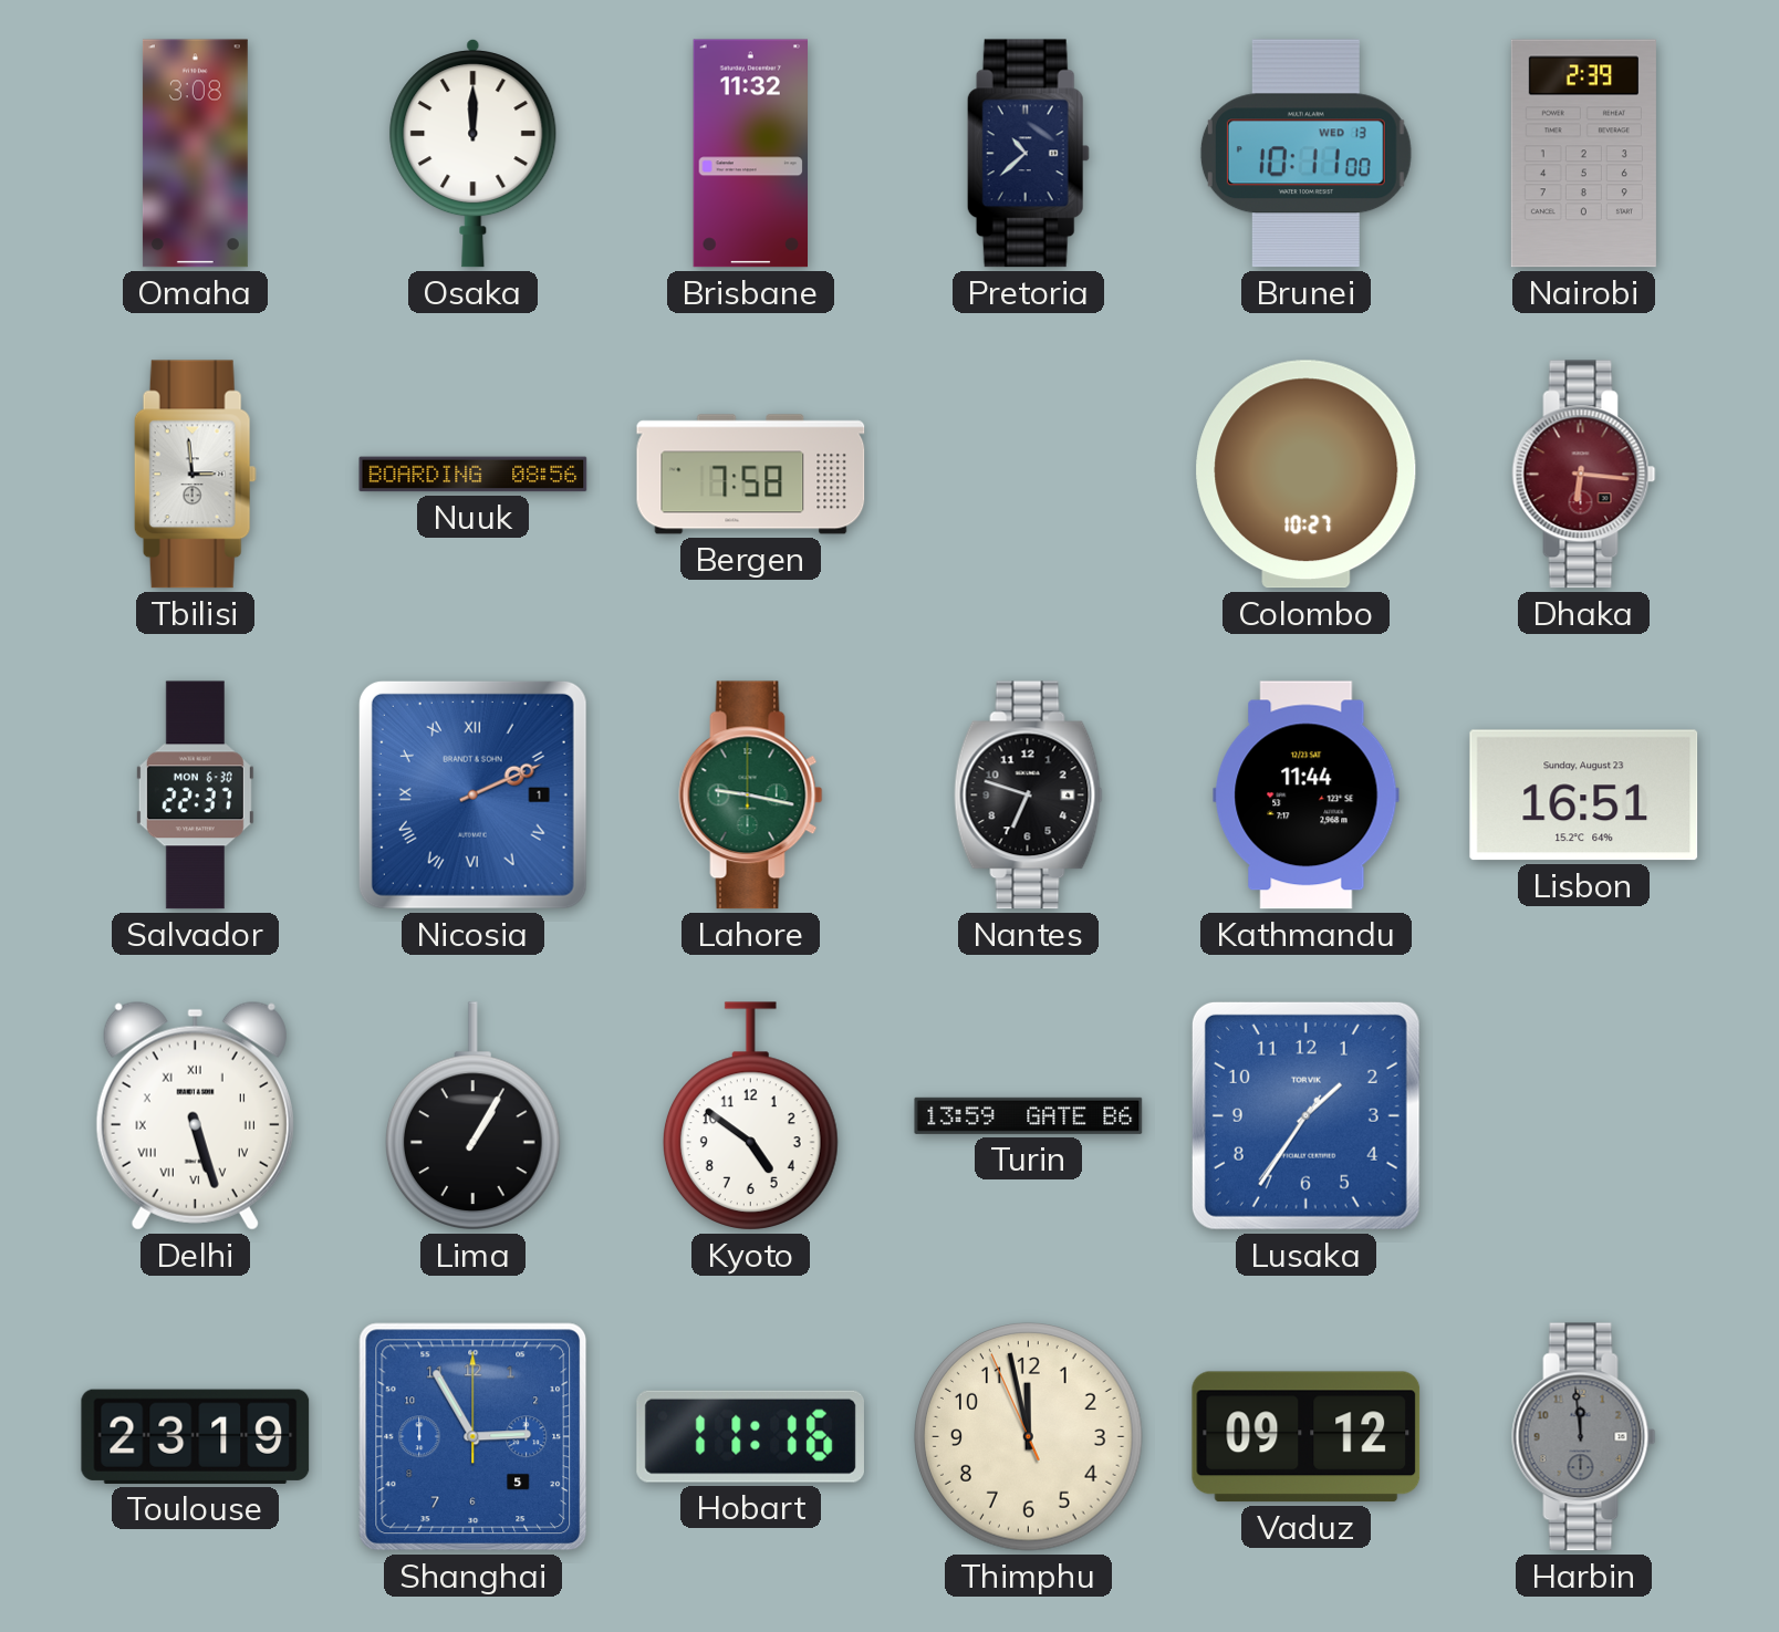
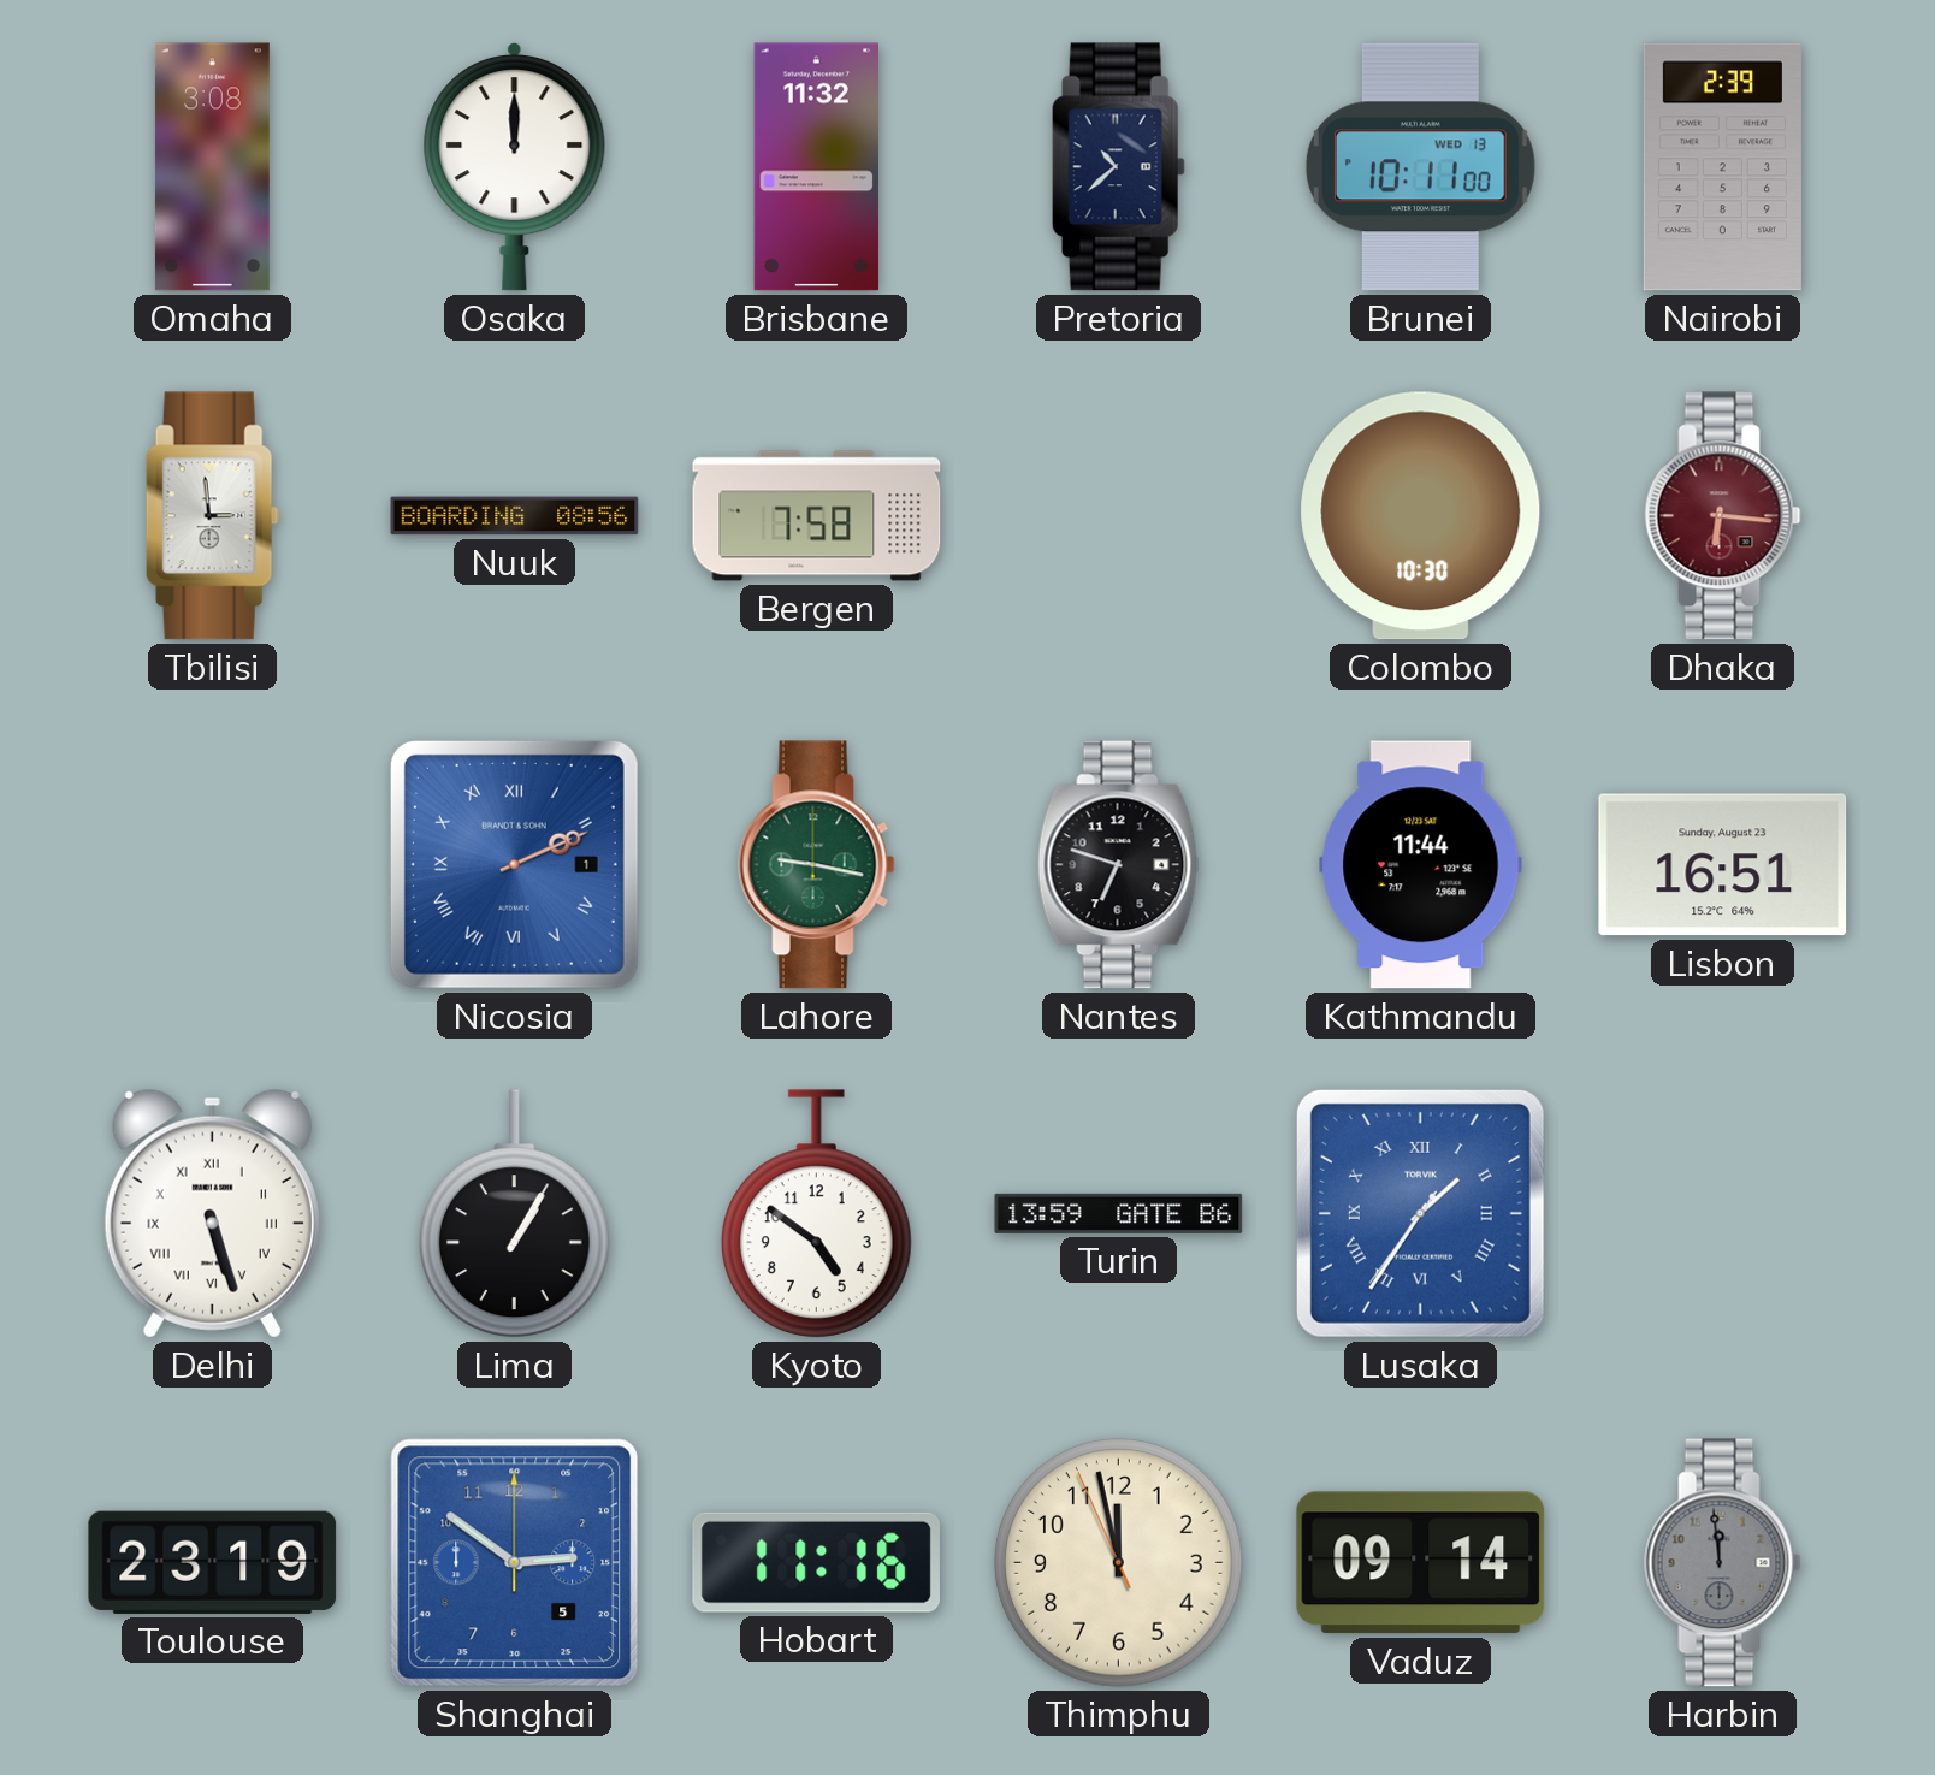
Colombo: 10:27 -> 10:30
Salvador: 22:37 -> none
Lusaka numerals: Arabic -> Roman
Shanghai: 2:55 -> 2:51
Vaduz: 09:12 -> 09:14
